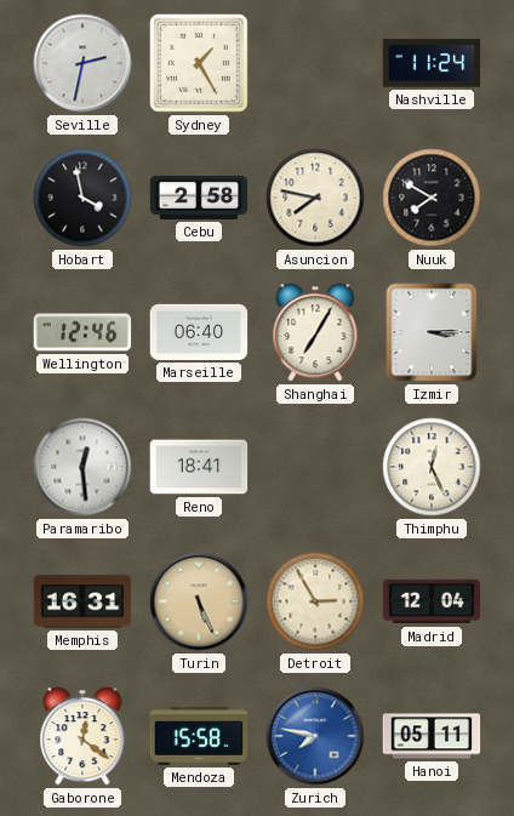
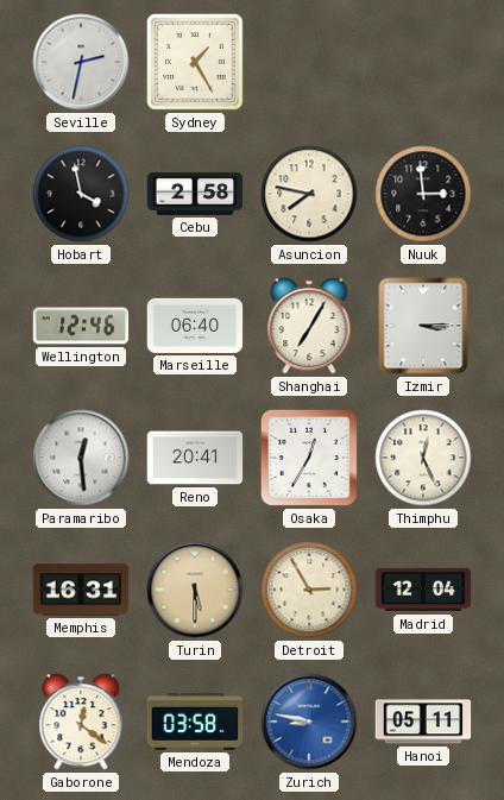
Nashville: 11:24 -> none
Nuuk: 7:50 -> 2:59
Reno: 18:41 -> 20:41
Osaka: none -> 12:35
Turin: 5:26 -> 5:30
Mendoza: 15:58 -> 03:58
Zurich: 7:47 -> 8:47
